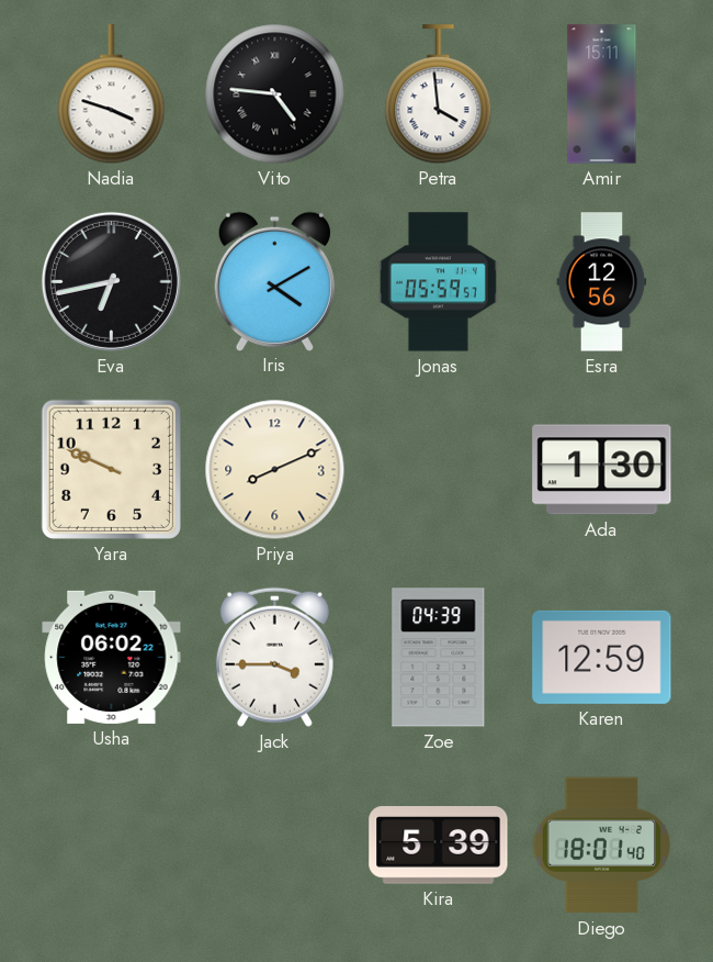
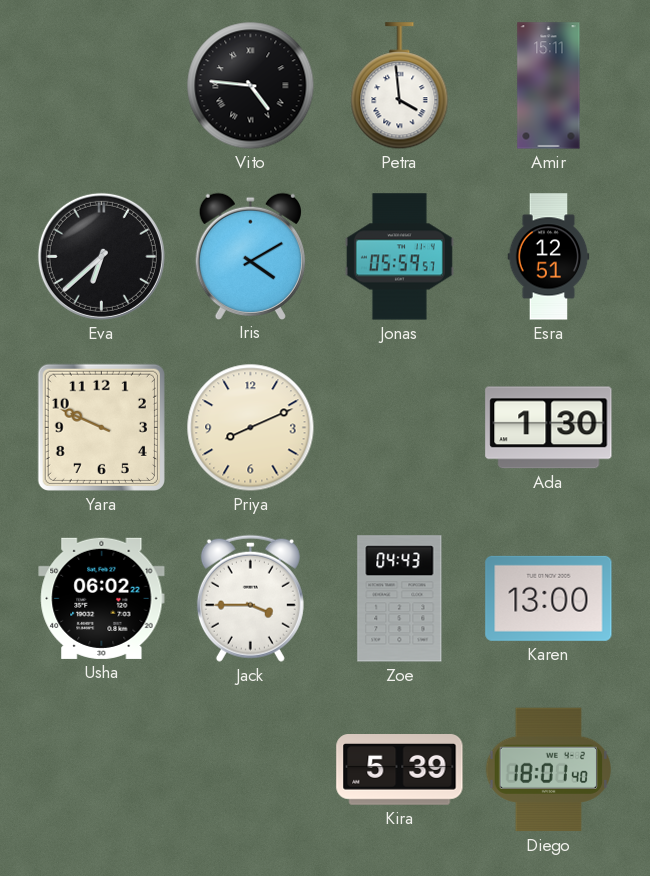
Nadia: 3:48 -> none
Eva: 6:43 -> 6:38
Esra: 12:56 -> 12:51
Zoe: 04:39 -> 04:43
Karen: 12:59 -> 13:00
